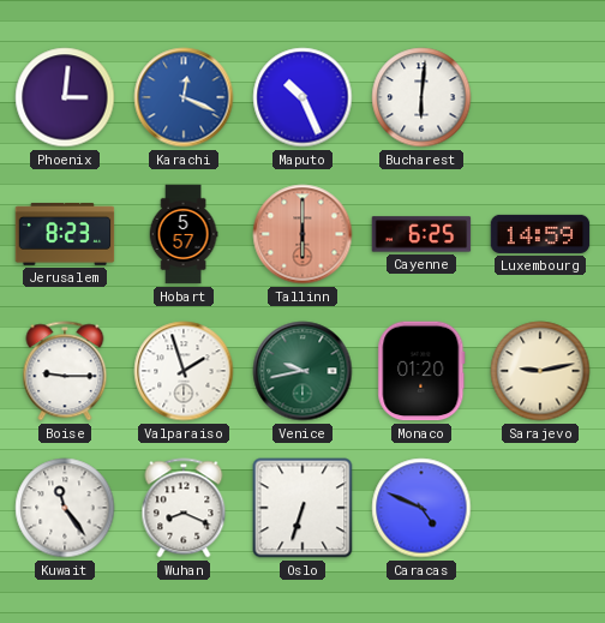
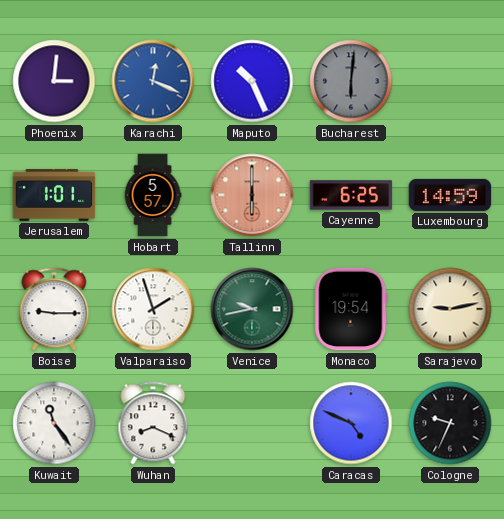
Bucharest dial: white -> grey
Jerusalem: 8:23 -> 1:01
Monaco: 01:20 -> 19:54
Oslo: 6:33 -> none
Cologne: none -> 9:34
